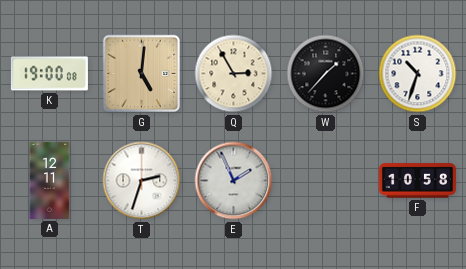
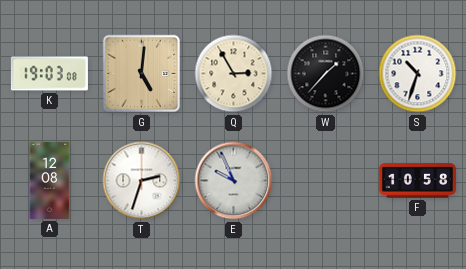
K: 19:00 -> 19:03
A: 12:11 -> 12:08
E: 1:56 -> 9:56
